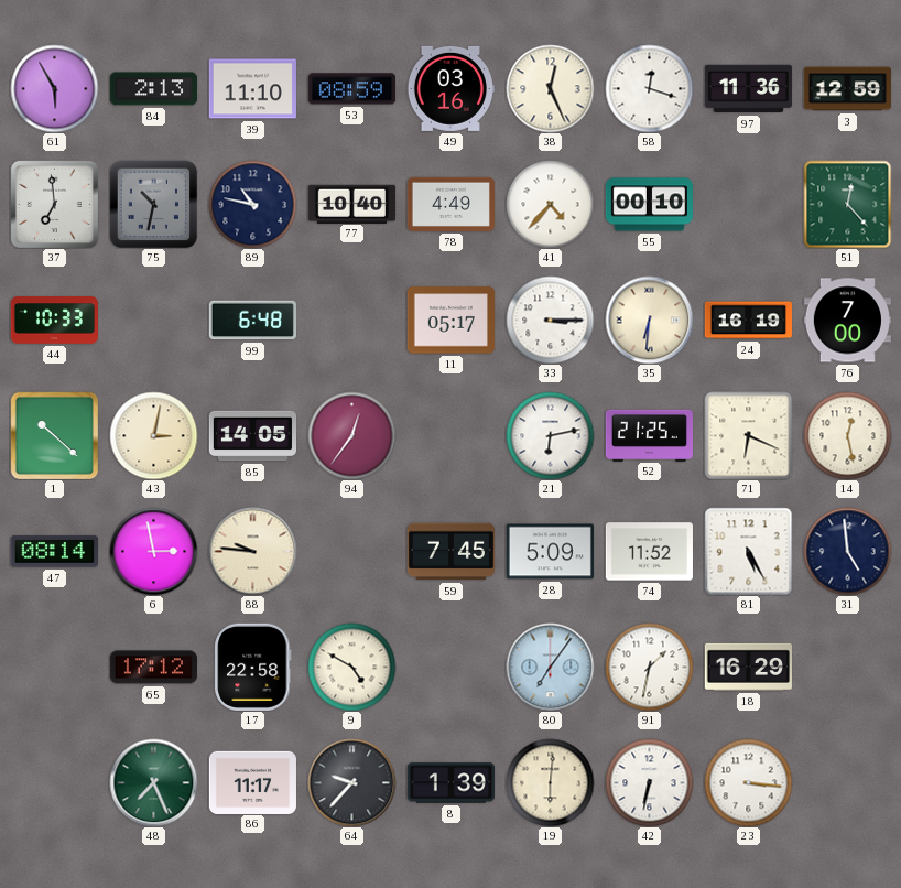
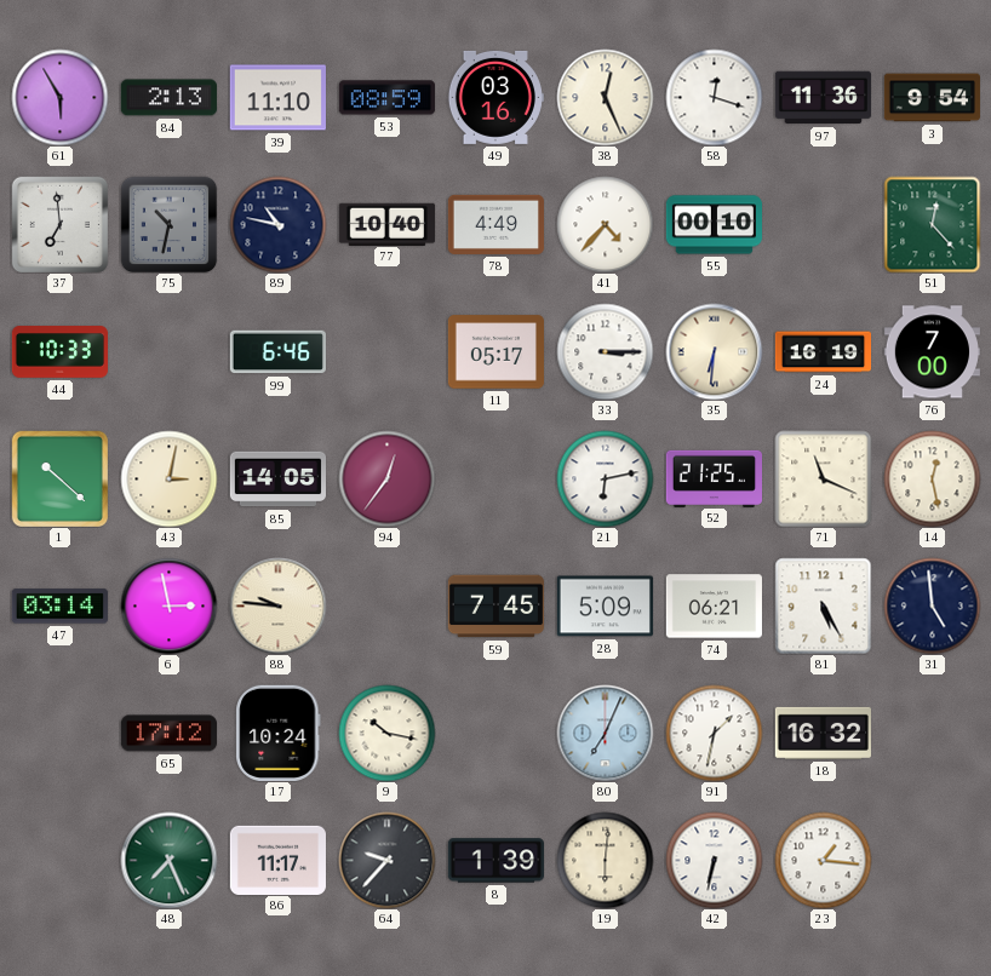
3: 12:59 -> 9:54
99: 6:48 -> 6:46
71: 6:19 -> 11:19
47: 08:14 -> 03:14
74: 11:52 -> 06:21
17: 22:58 -> 10:24
9: 4:50 -> 10:17
80: 7:06 -> 7:04
18: 16:29 -> 16:32
23: 3:16 -> 1:16
